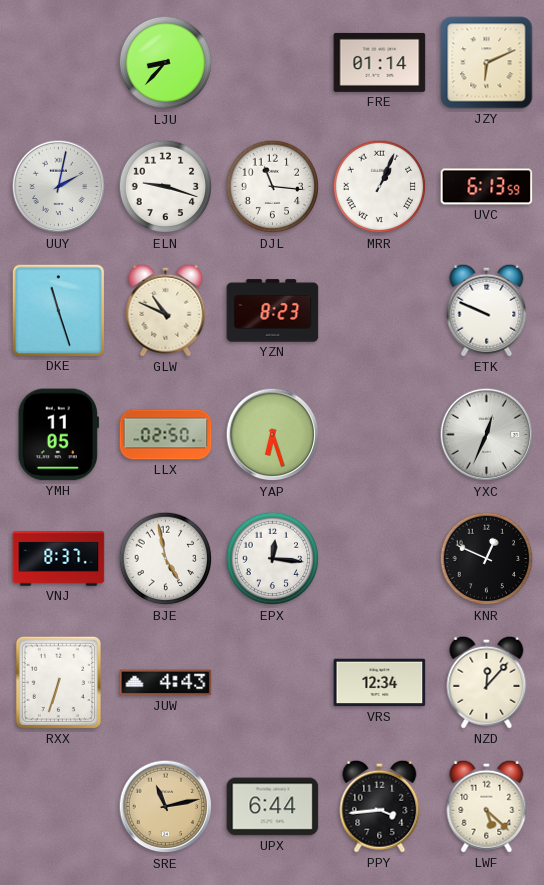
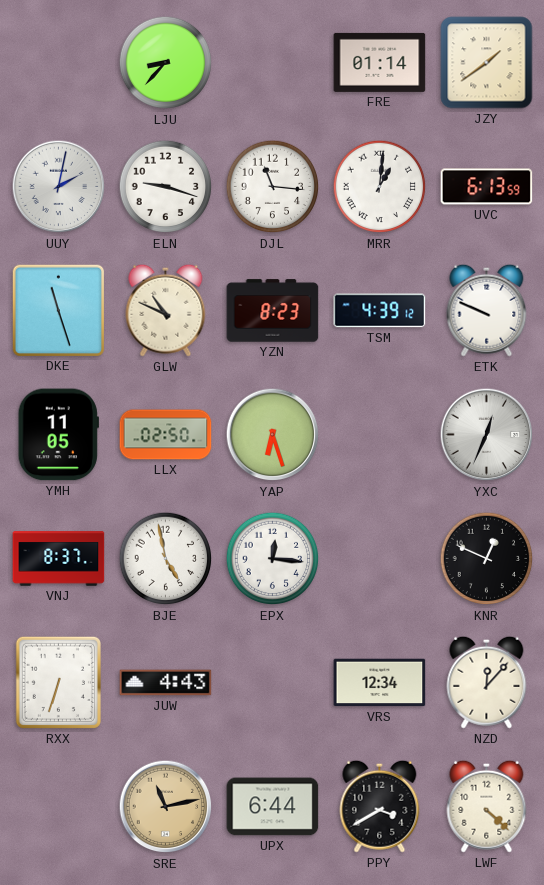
JZY: 6:11 -> 1:39
MRR: 1:04 -> 1:01
TSM: none -> 4:39
PPY: 3:44 -> 3:40
LWF: 5:22 -> 4:22
